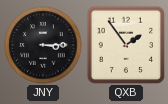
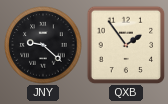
JNY: 3:15 -> 9:22
